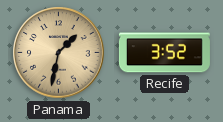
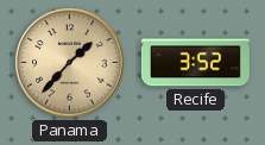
Panama: 1:32 -> 1:37
